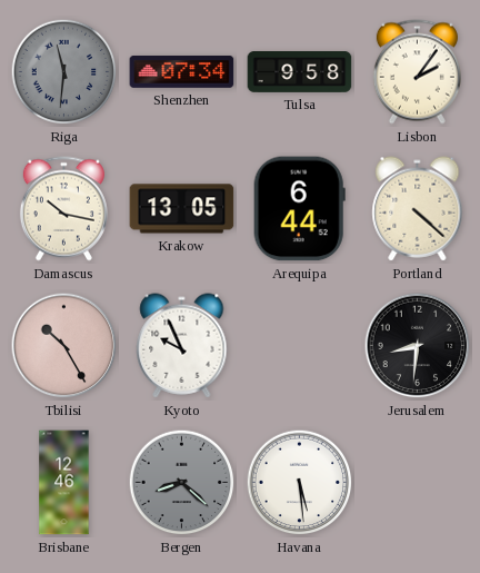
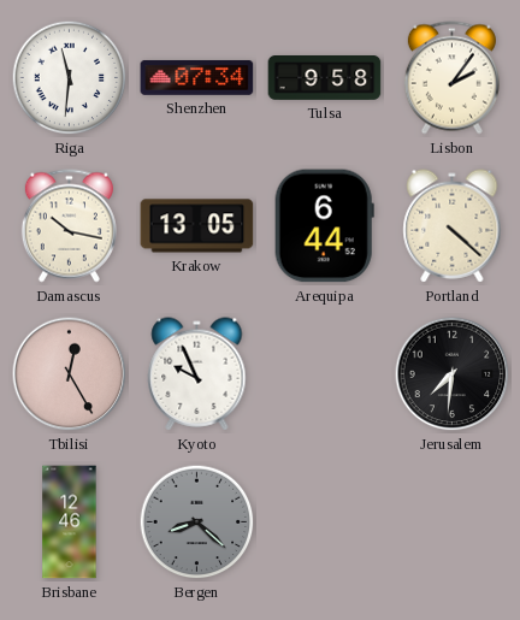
Riga dial: grey -> white
Tbilisi: 10:25 -> 12:25
Jerusalem: 8:31 -> 7:31
Havana: 5:29 -> none
